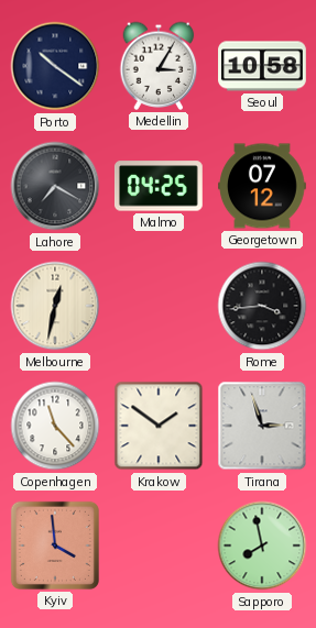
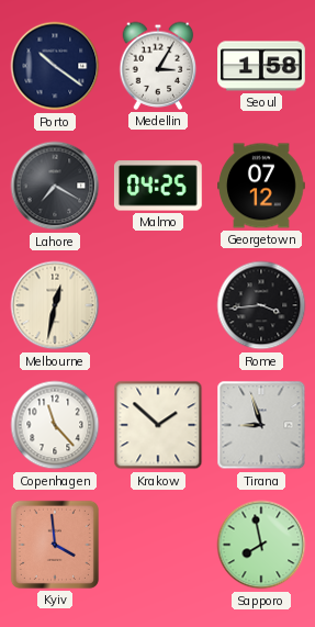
Seoul: 10:58 -> 1:58
Krakow: 1:51 -> 1:52
Tirana: 2:57 -> 8:57
